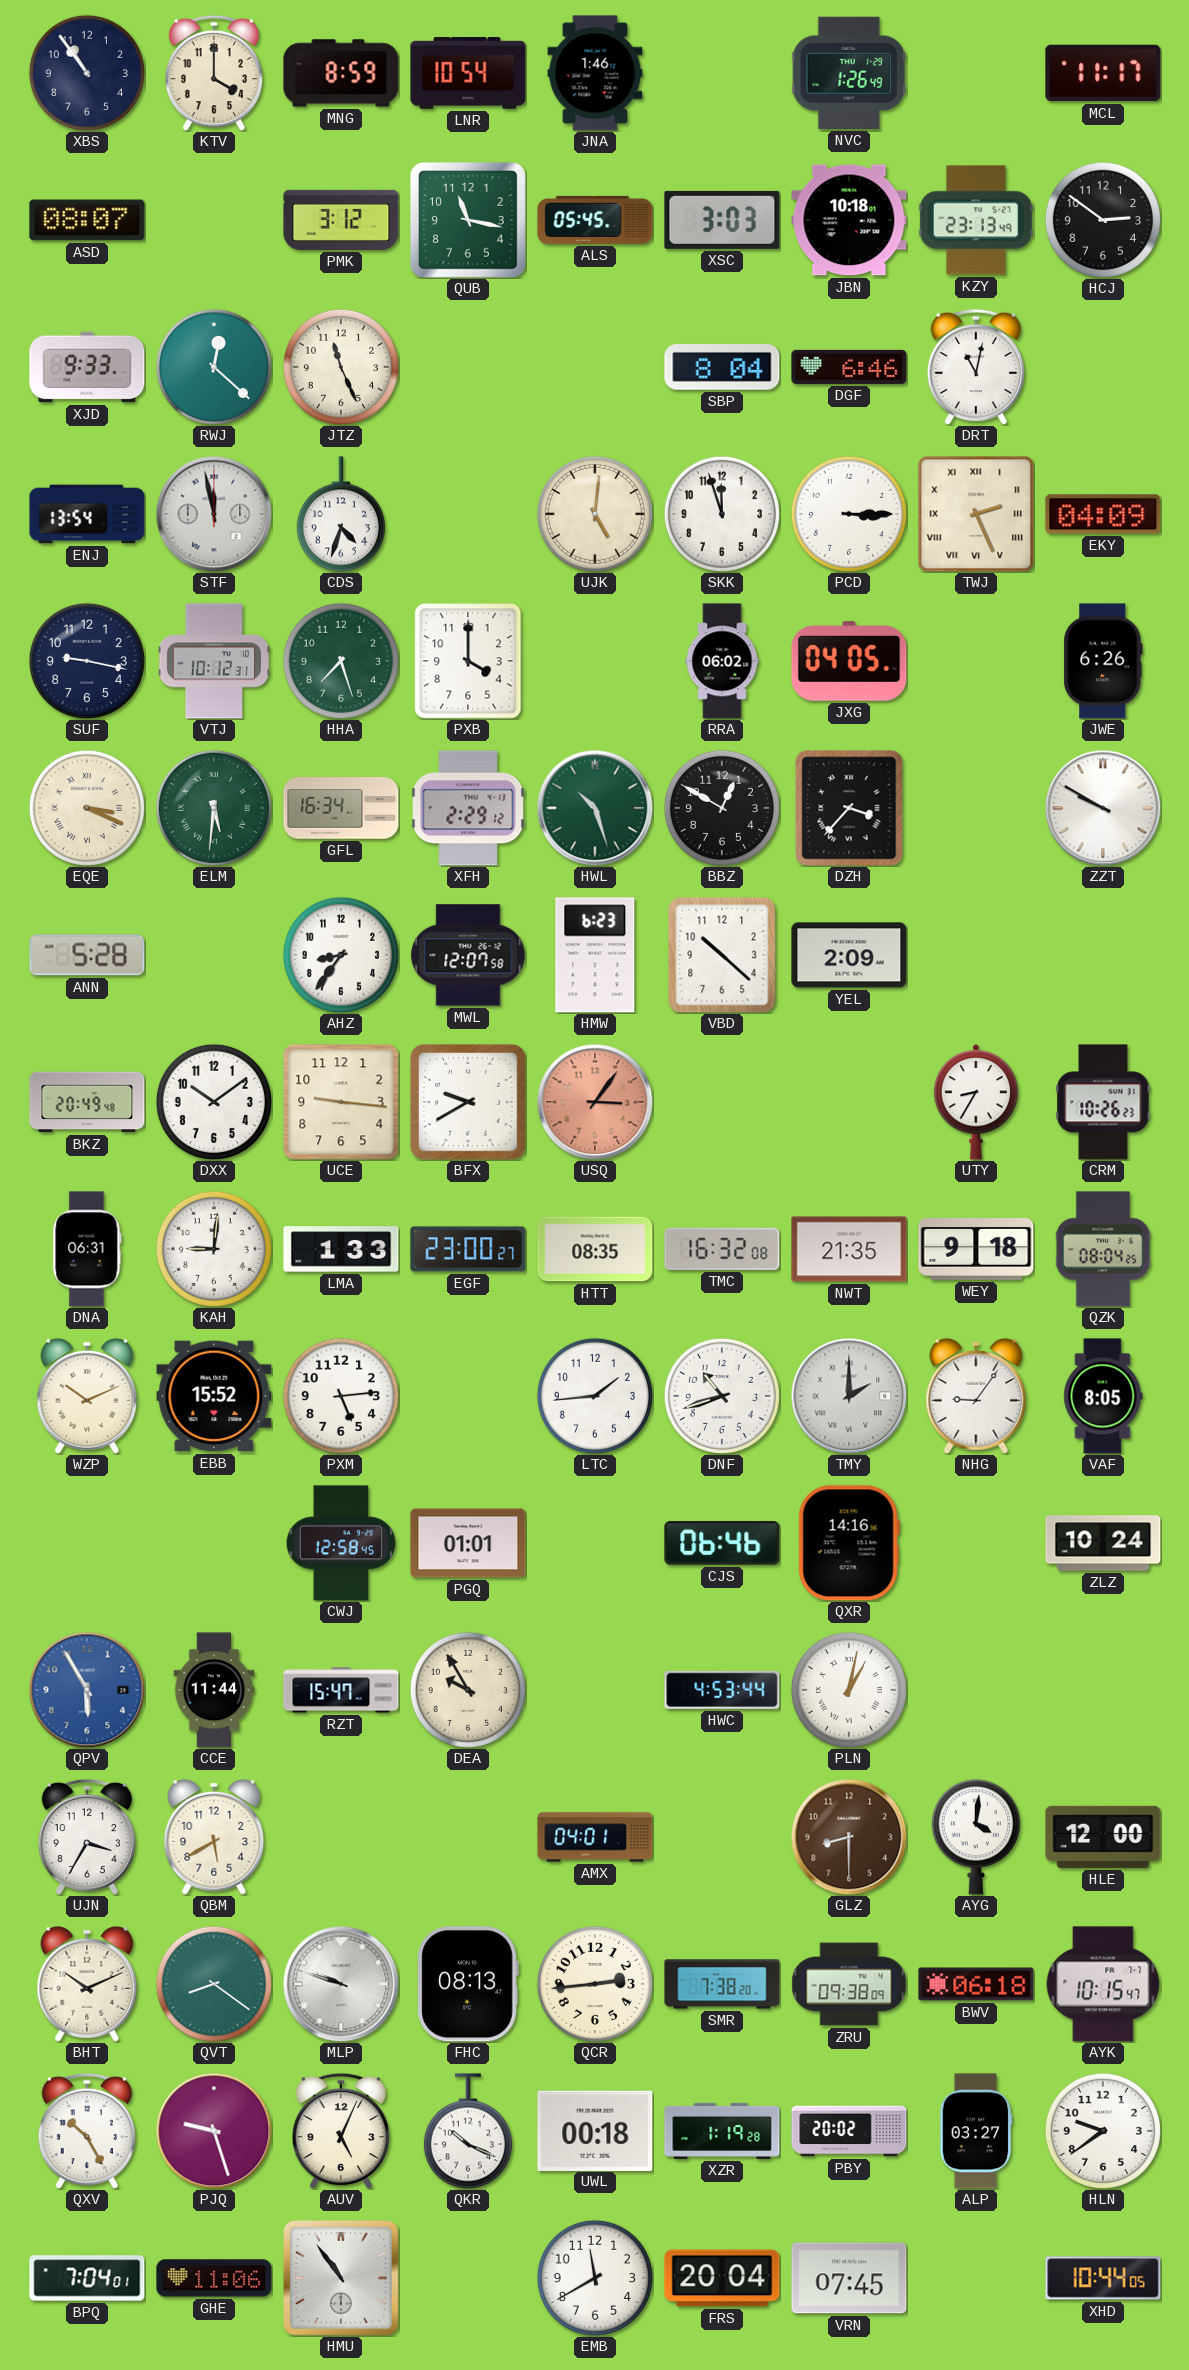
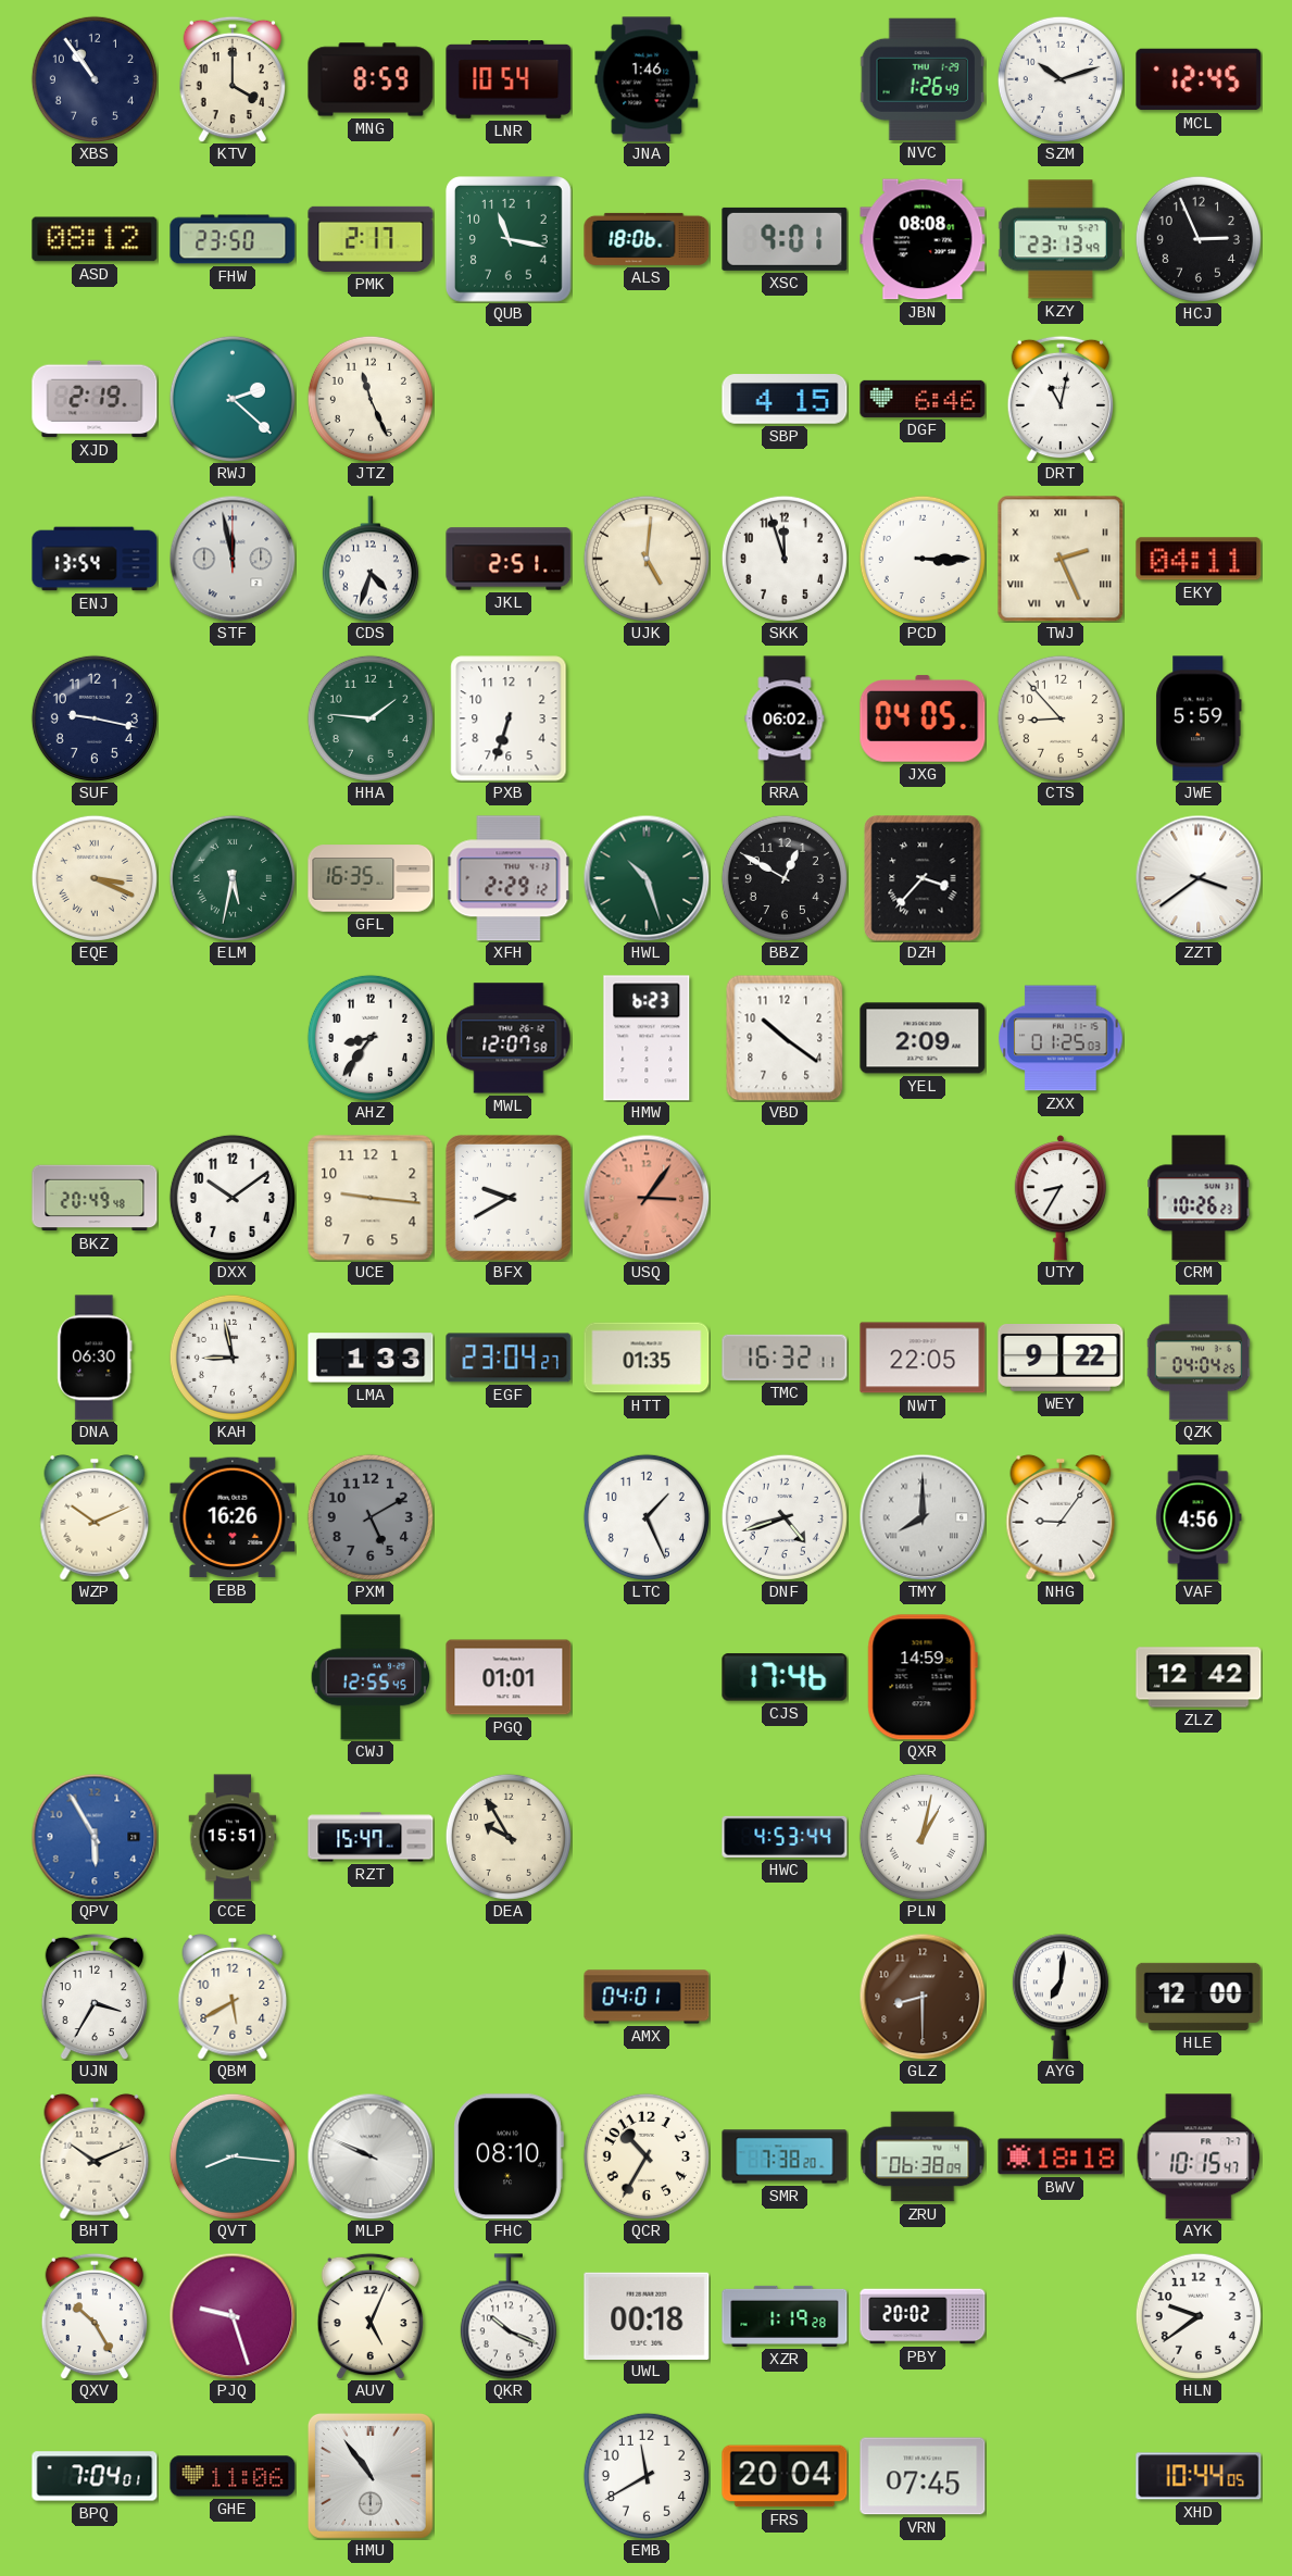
SZM: none -> 10:12
MCL: 11:17 -> 12:45
ASD: 08:07 -> 08:12
FHW: none -> 23:50
PMK: 3:12 -> 2:17
ALS: 05:45 -> 18:06
XSC: 3:03 -> 9:01
JBN: 10:18 -> 08:08
HCJ: 2:51 -> 2:56
XJD: 9:33 -> 2:19
RWJ: 12:22 -> 2:22
SBP: 8:04 -> 4:15
JKL: none -> 2:51
EKY: 04:09 -> 04:11
VTJ: 10:12 -> none
HHA: 7:27 -> 1:46
PXB: 4:00 -> 6:33
CTS: none -> 8:53
JWE: 6:26 -> 5:59
ELM: 5:31 -> 5:32
GFL: 16:34 -> 16:35
ZZT: 9:50 -> 3:39
ANN: 5:28 -> none
VBD: 10:22 -> 10:21
ZXX: none -> 01:25
DNA: 06:31 -> 06:30
KAH: 9:01 -> 8:58
EGF: 23:00 -> 23:04
HTT: 08:35 -> 01:35
TMC: 16:32:08 -> 16:32:11
NWT: 21:35 -> 22:05
WEY: 9:18 -> 9:22
QZK: 08:04 -> 04:04
EBB: 15:52 -> 16:26
PXM: 5:14 -> 5:10
PXM dial: white -> grey
LTC: 1:44 -> 1:26
DNF: 10:42 -> 4:42
TMY: 2:00 -> 8:00
VAF: 8:05 -> 4:56
CWJ: 12:58 -> 12:55
CJS: 06:46 -> 17:46
QXR: 14:16 -> 14:59
ZLZ: 10:24 -> 12:42
CCE: 11:44 -> 15:51
AYG: 4:01 -> 7:01
QVT: 8:21 -> 8:16
MLP: 9:48 -> 9:49
FHC: 08:13 -> 08:10
QCR: 2:44 -> 10:35
ZRU: 09:38 -> 06:38
BWV: 06:18 -> 18:18
ALP: 03:27 -> none
